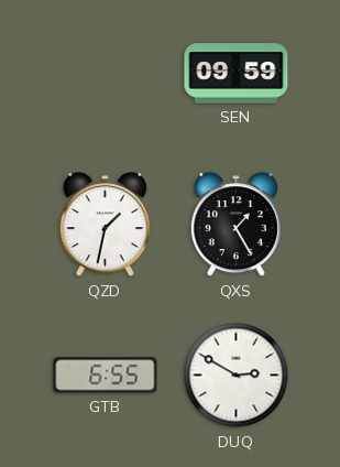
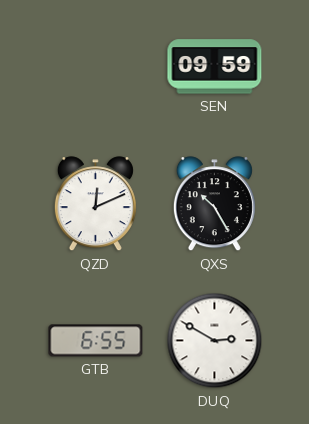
QZD: 1:32 -> 12:11
QXS: 1:25 -> 10:25
